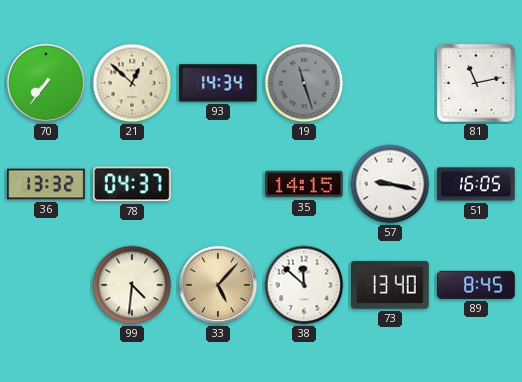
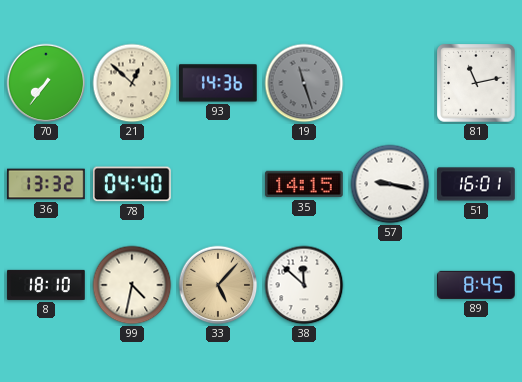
93: 14:34 -> 14:36
78: 04:37 -> 04:40
51: 16:05 -> 16:01
8: none -> 18:10
99: 4:31 -> 4:32
73: 13:40 -> none
